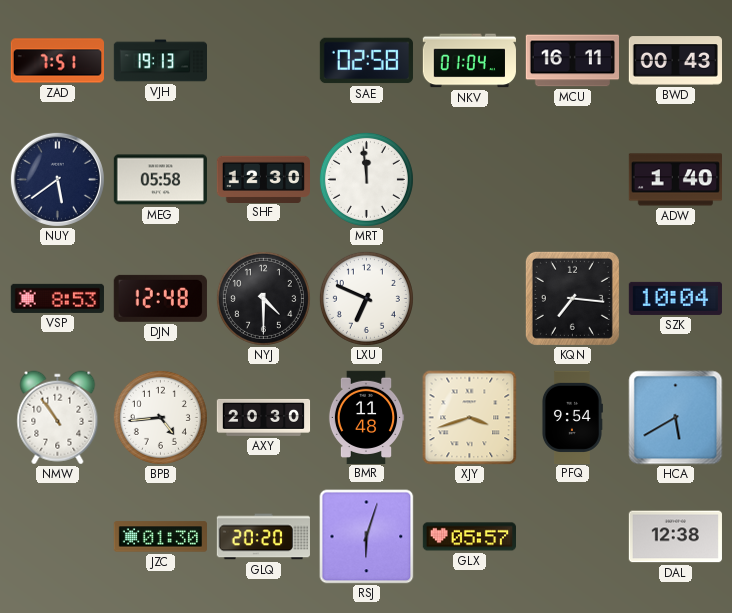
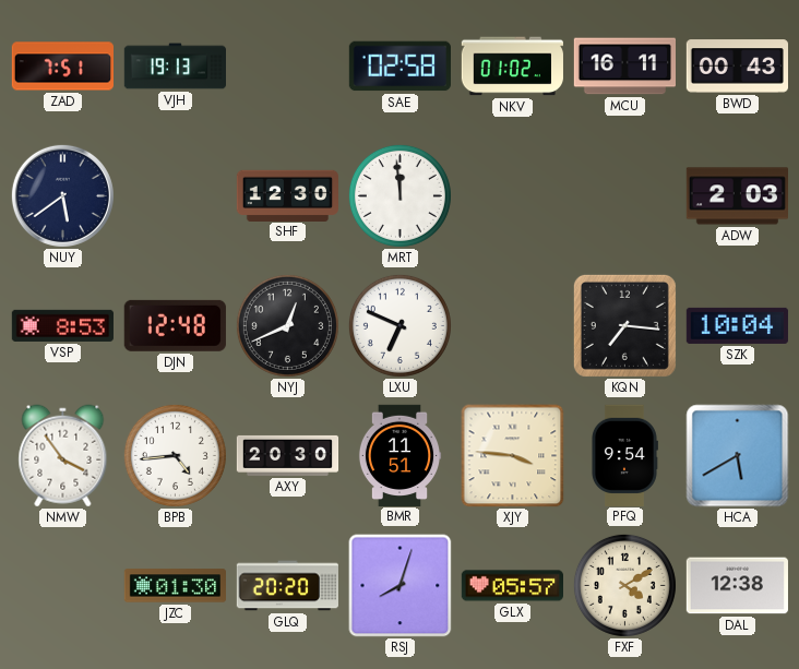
NKV: 01:04 -> 01:02
MEG: 05:58 -> none
ADW: 1:40 -> 2:03
NYJ: 4:30 -> 12:41
NMW: 10:54 -> 3:54
BMR: 11:48 -> 11:51
XJY: 3:42 -> 3:46
RSJ: 6:03 -> 8:03
FXF: none -> 4:10
